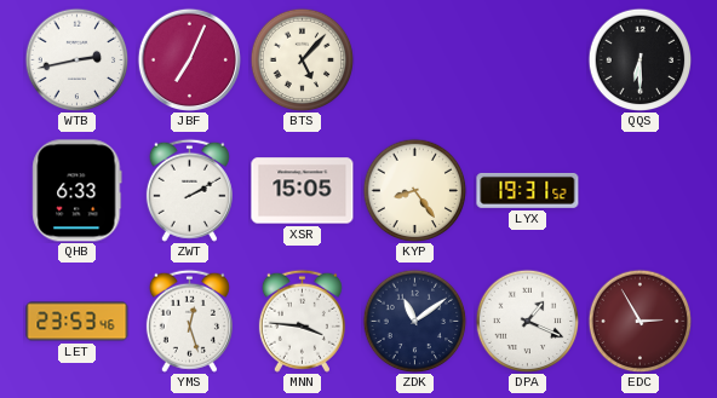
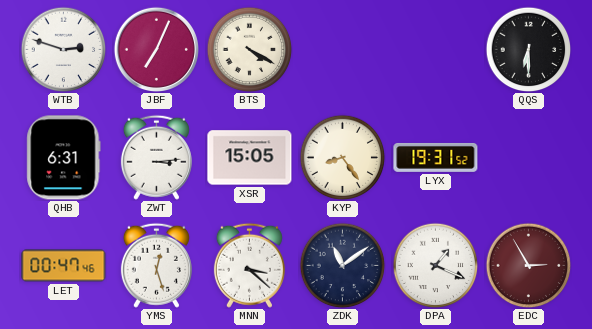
WTB: 2:43 -> 2:48
BTS: 5:07 -> 4:20
QHB: 6:33 -> 6:31
ZWT: 2:10 -> 3:14
LET: 23:53 -> 00:47
MNN: 3:46 -> 3:22
